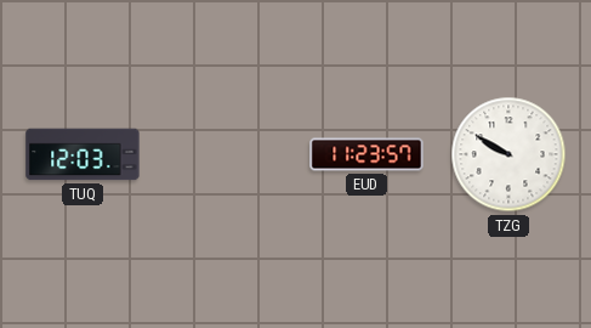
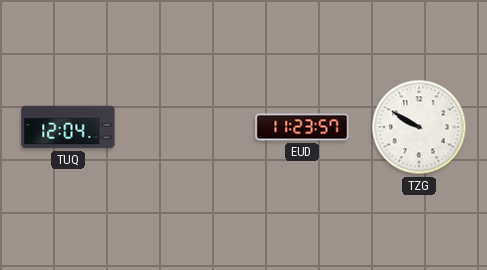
TUQ: 12:03 -> 12:04
